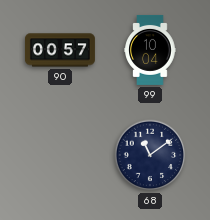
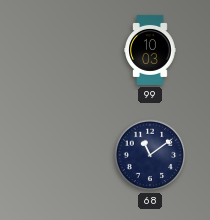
90: 00:57 -> none
99: 10:04 -> 10:03
